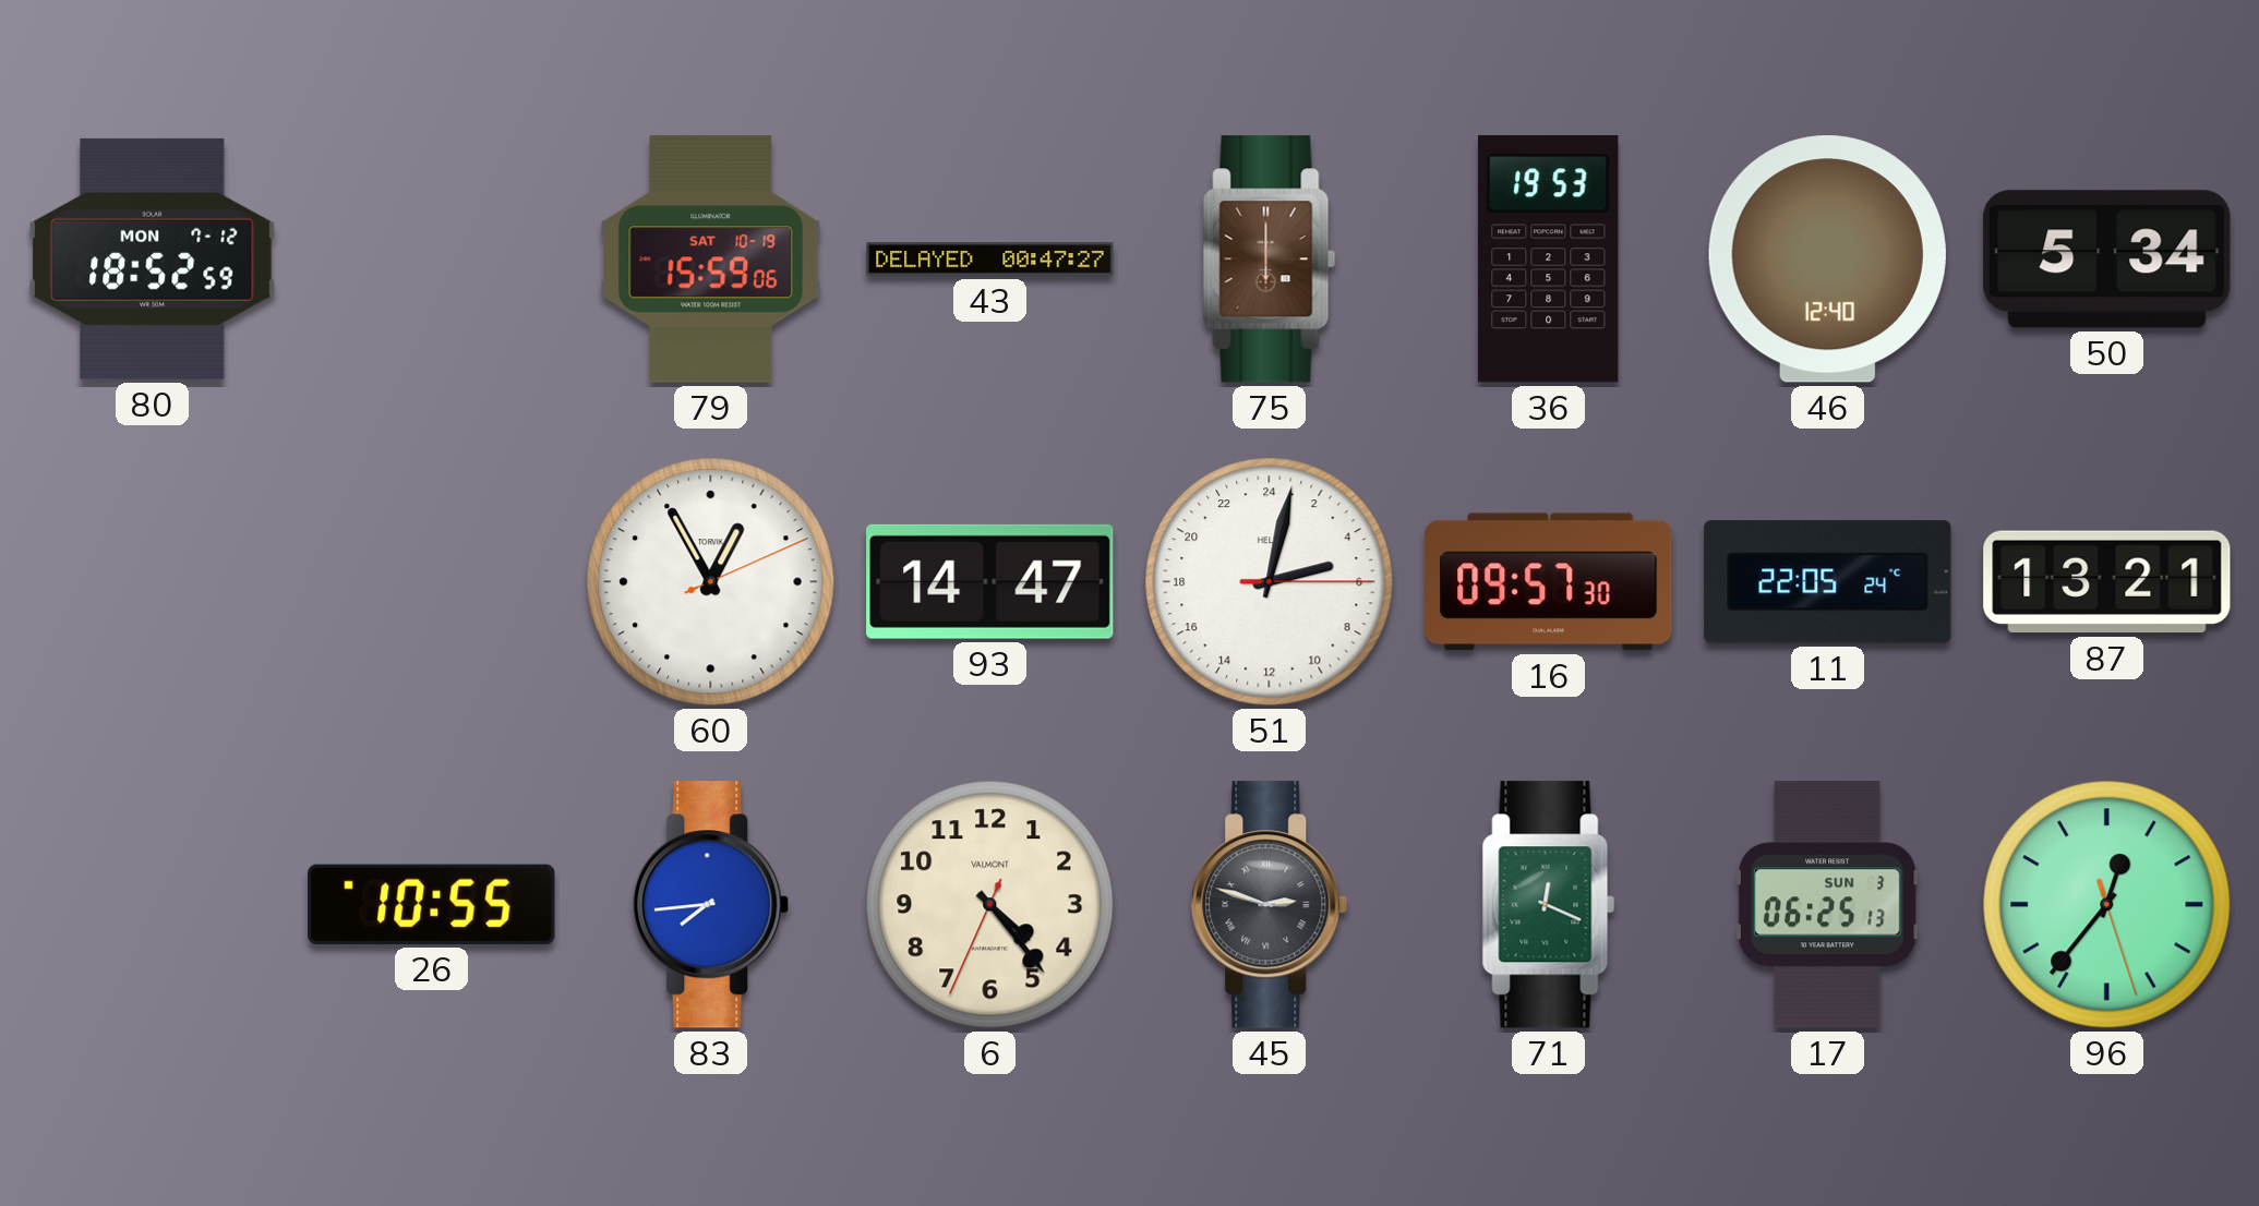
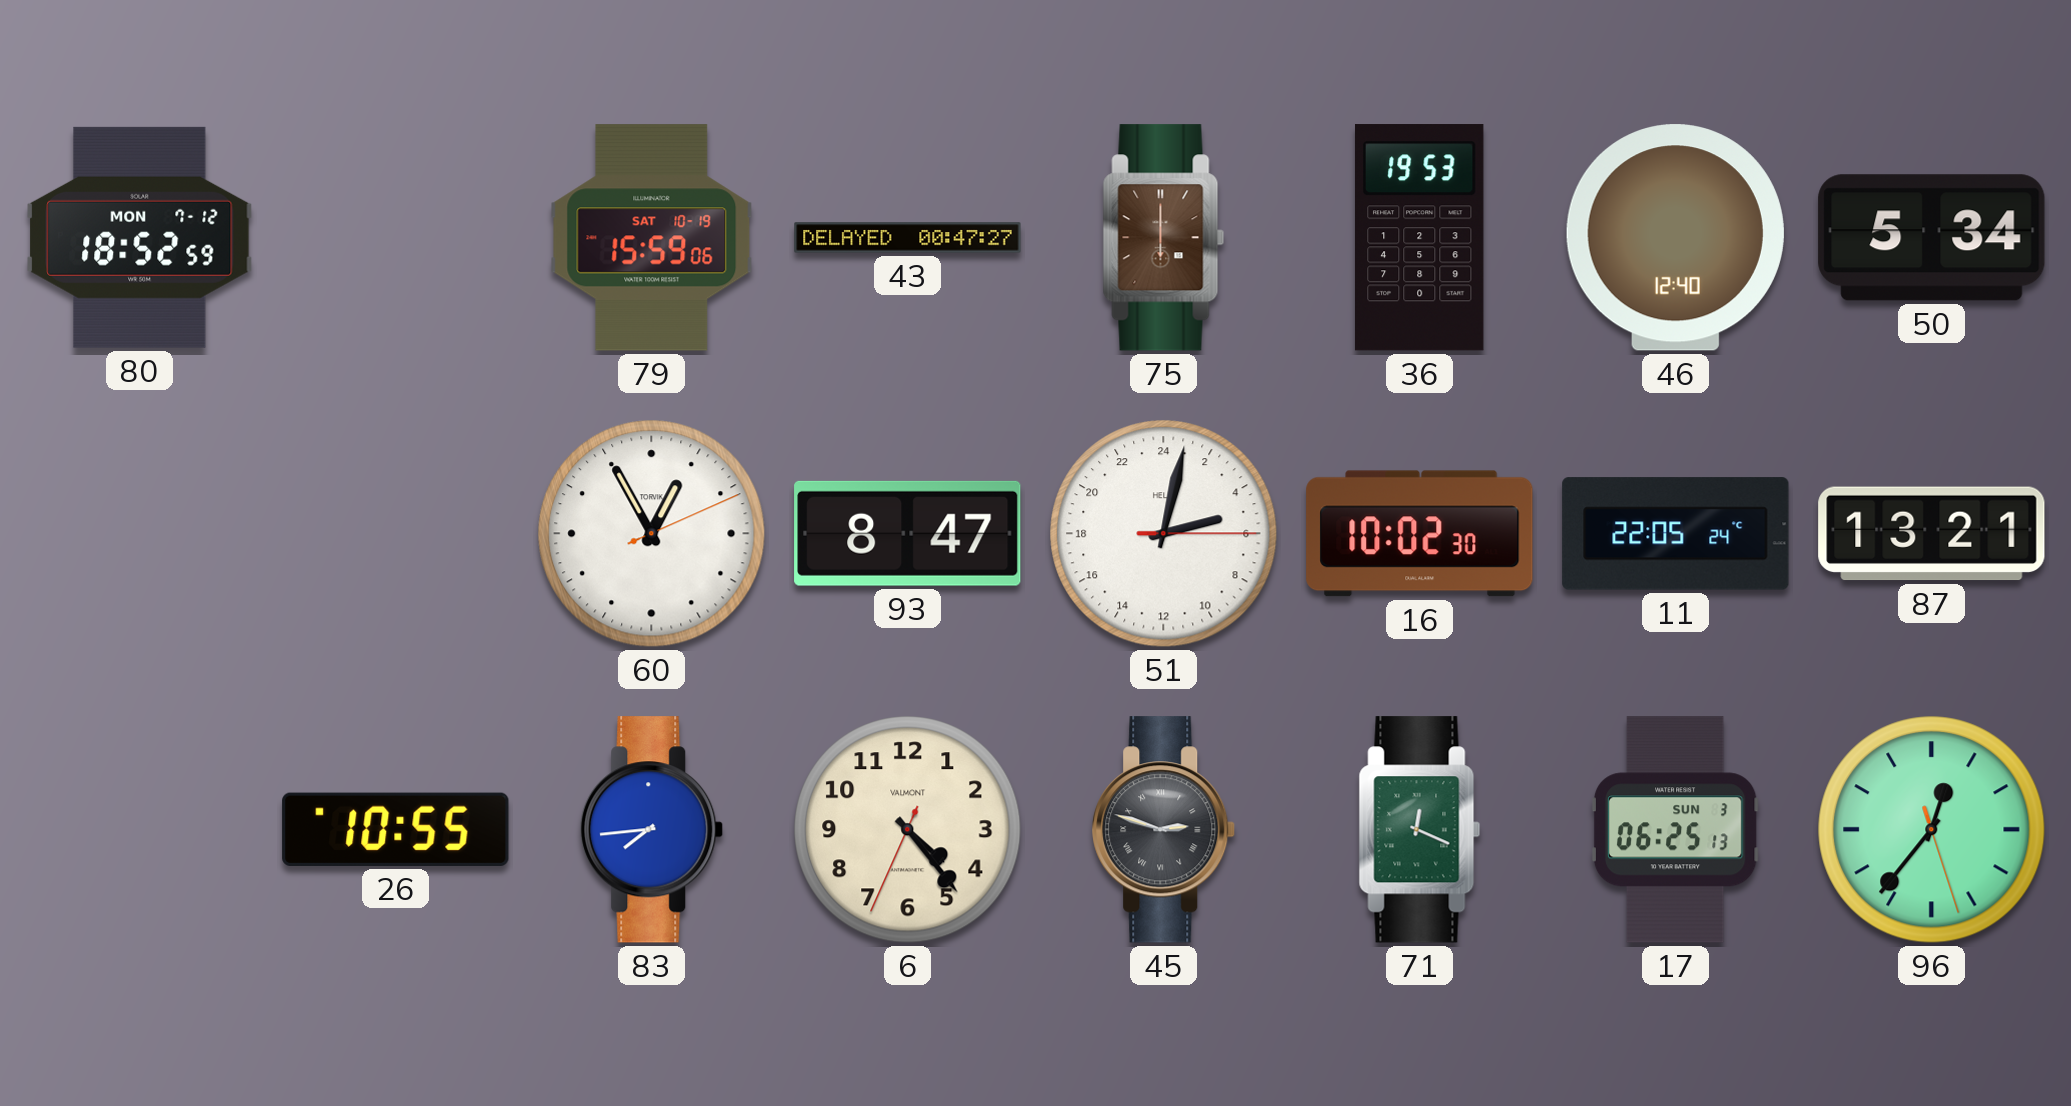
93: 14:47 -> 8:47
16: 09:57 -> 10:02
